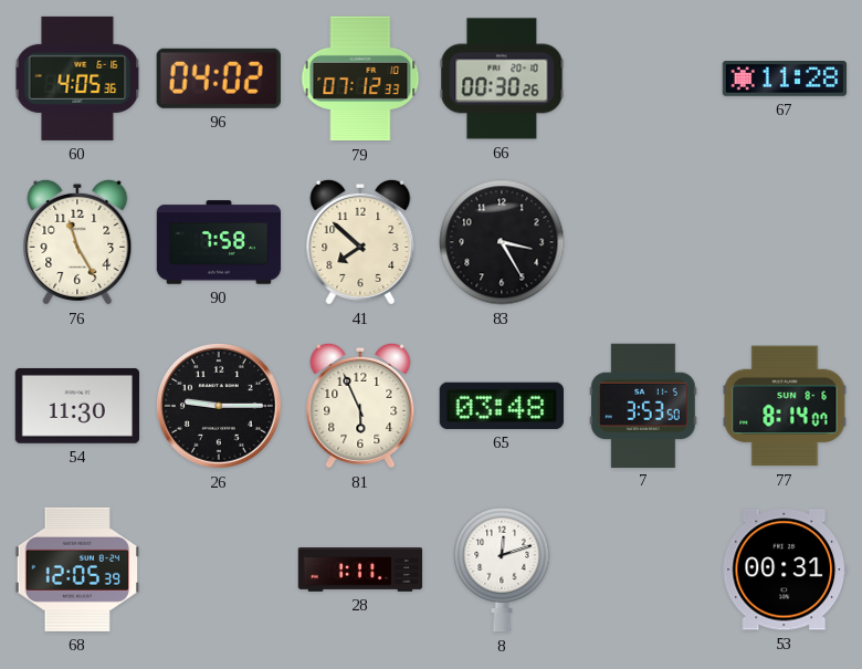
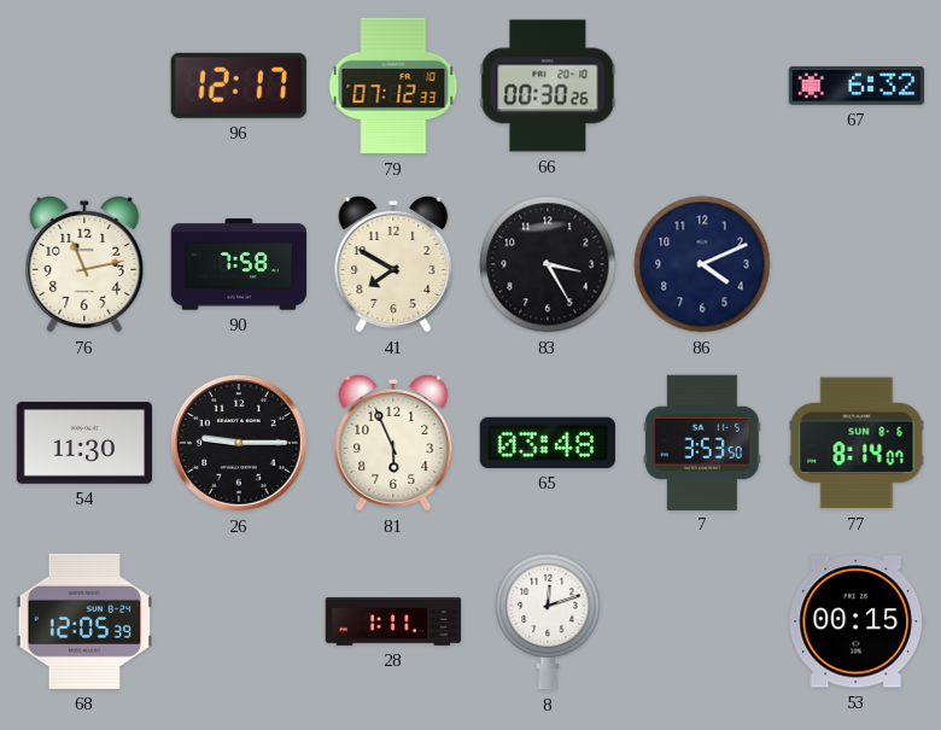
60: 4:05 -> none
96: 04:02 -> 12:17
67: 11:28 -> 6:32
76: 11:25 -> 11:13
41: 7:52 -> 7:50
86: none -> 4:11
53: 00:31 -> 00:15
